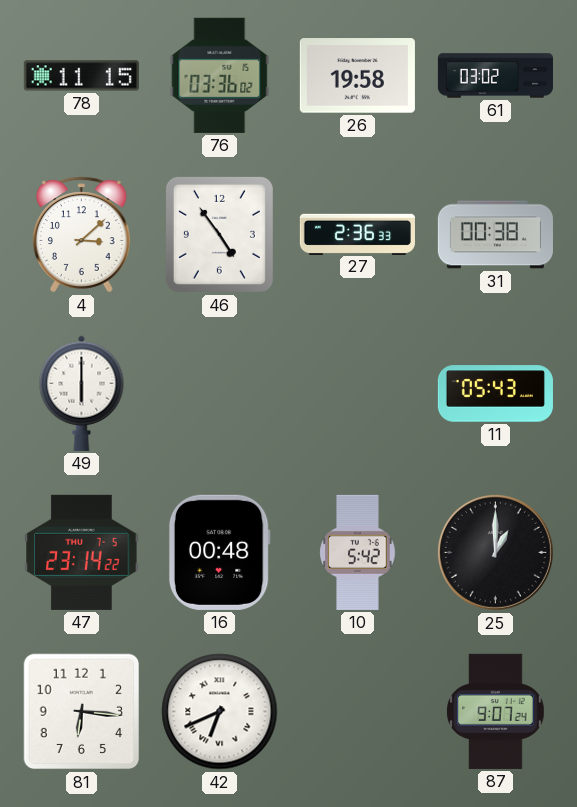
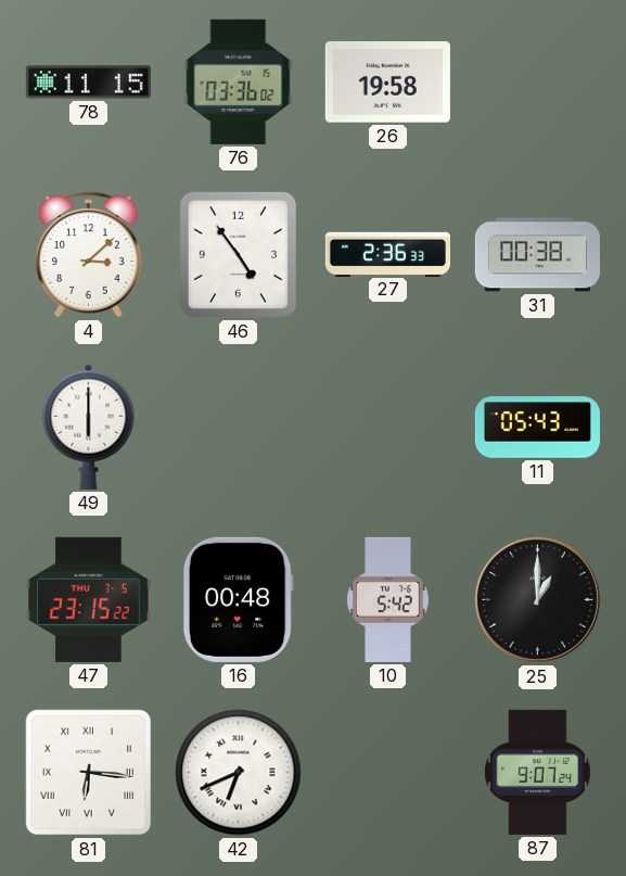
61: 03:02 -> none
47: 23:14 -> 23:15
81 numerals: Arabic -> Roman
